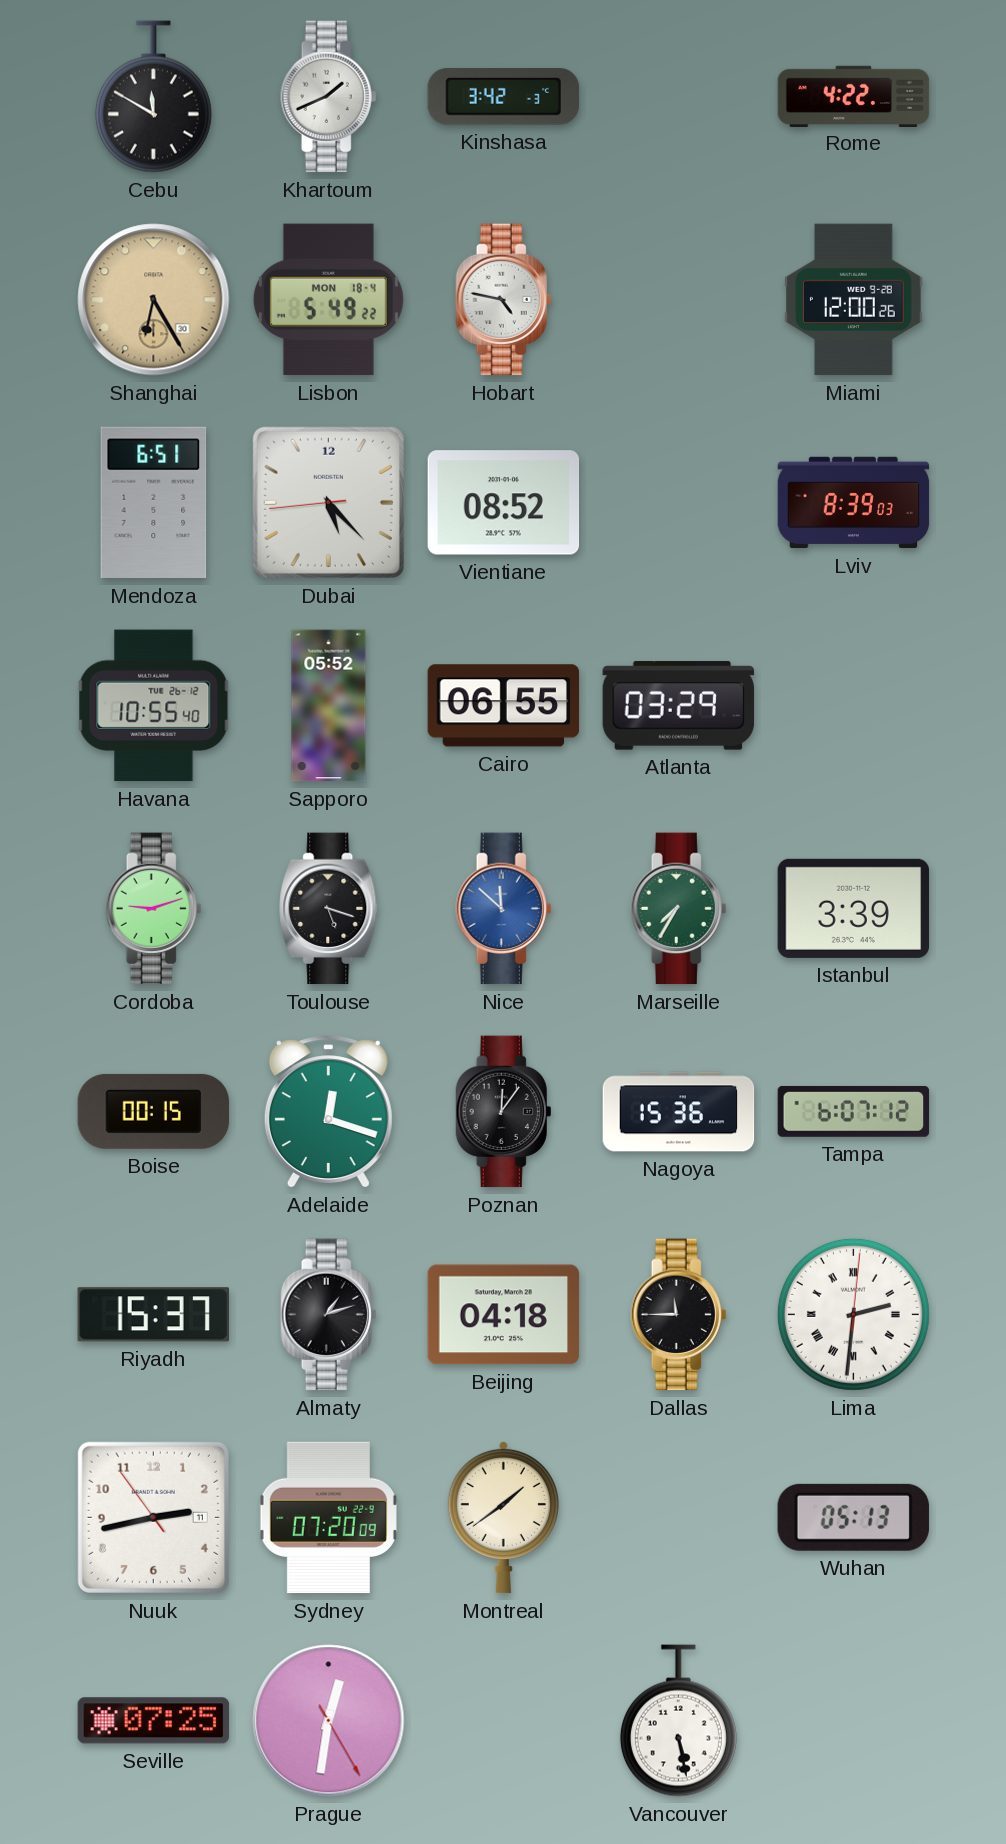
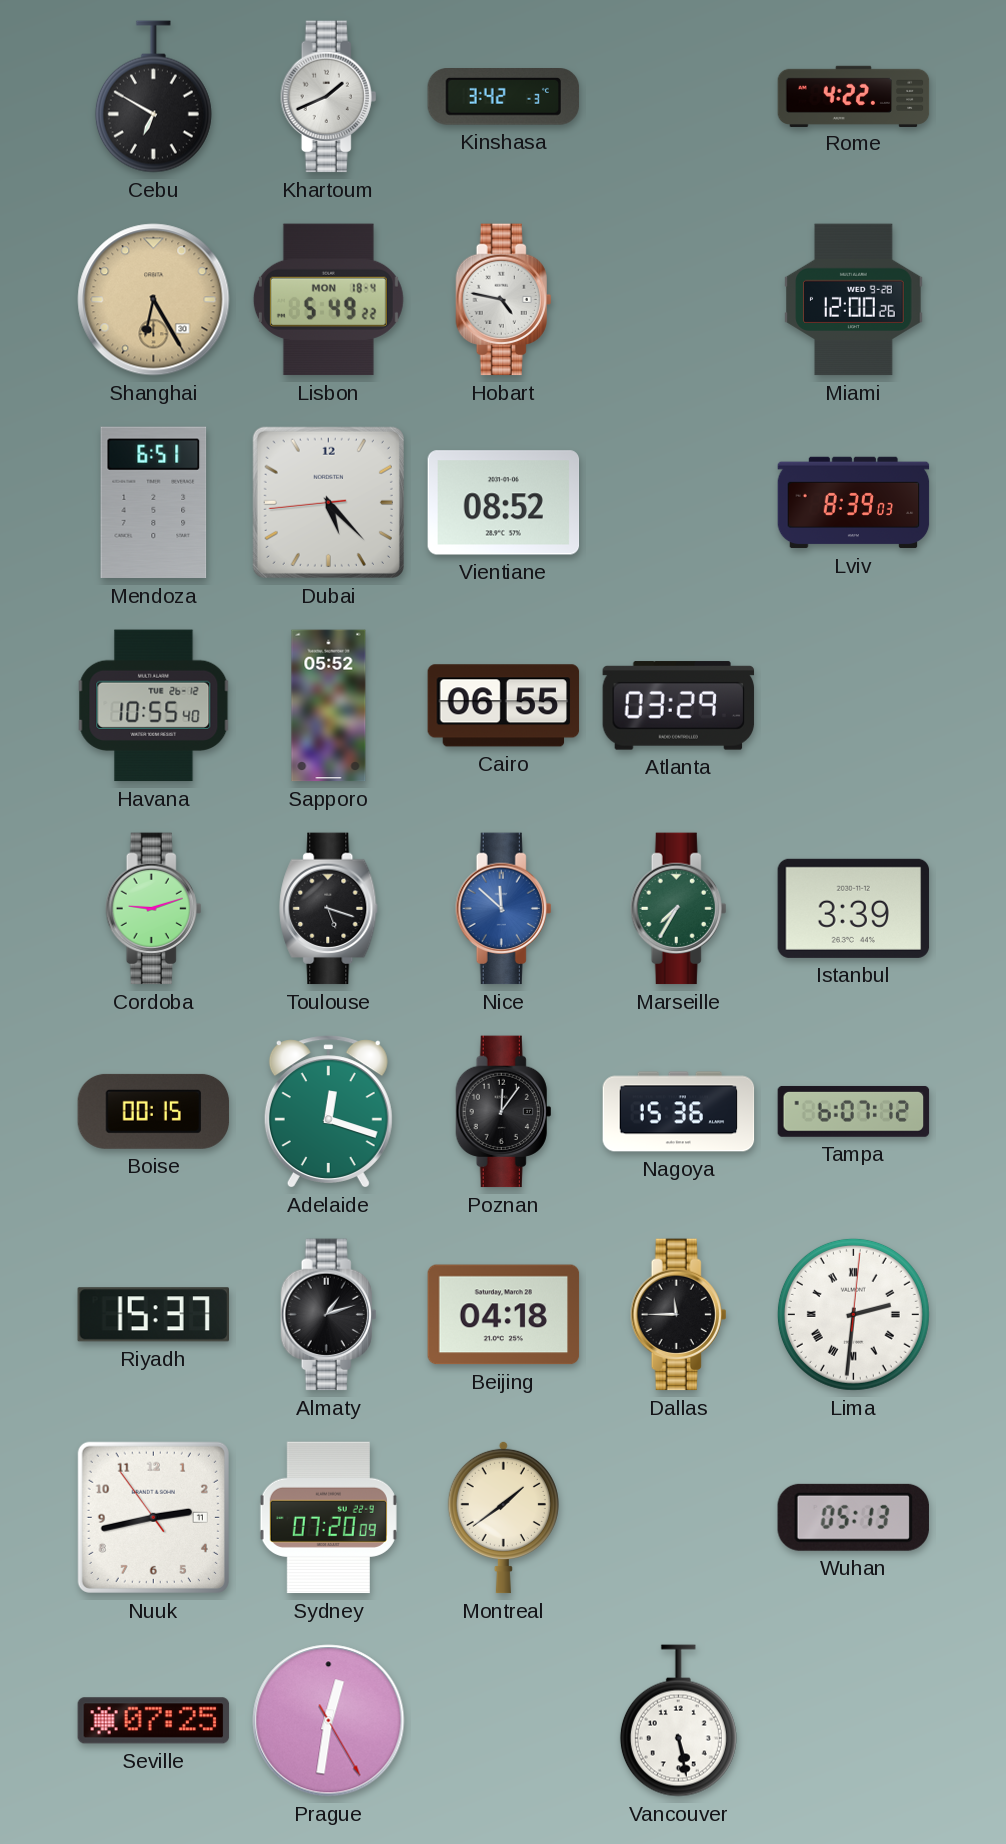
Cebu: 11:50 -> 6:50
